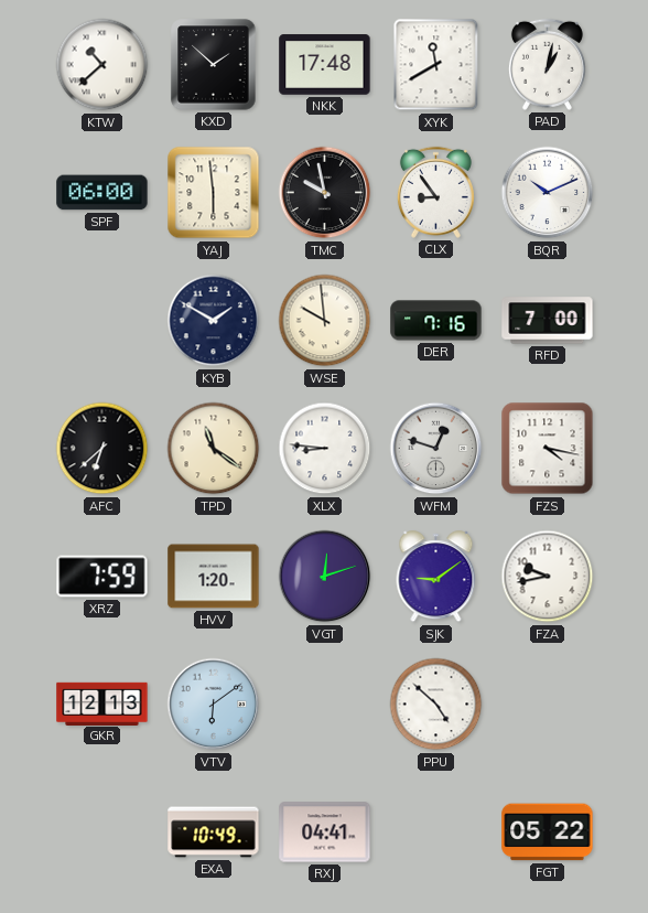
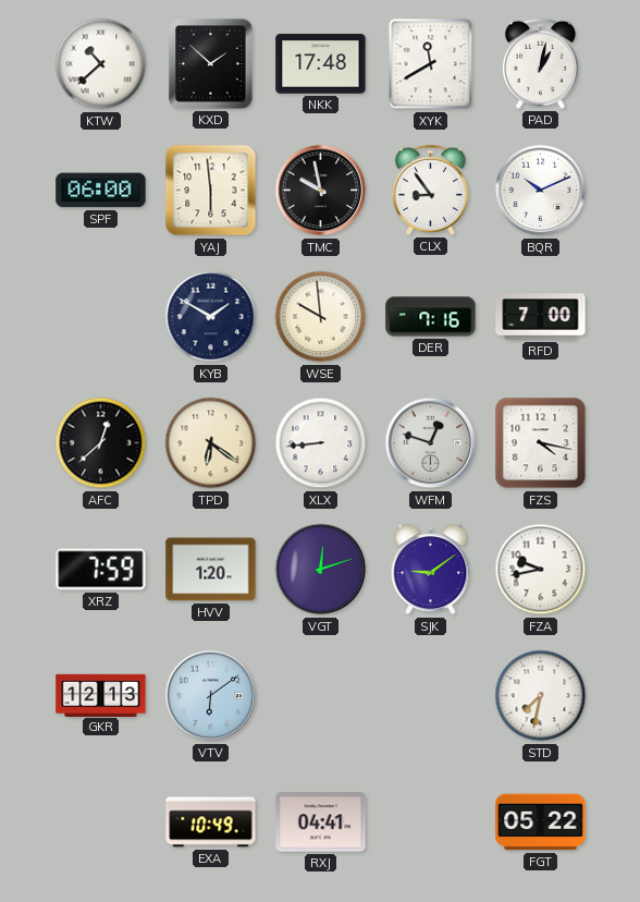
AFC: 6:38 -> 12:38
TPD: 11:21 -> 6:21
XLX: 8:46 -> 8:44
PPU: 4:52 -> none
STD: none -> 7:32
